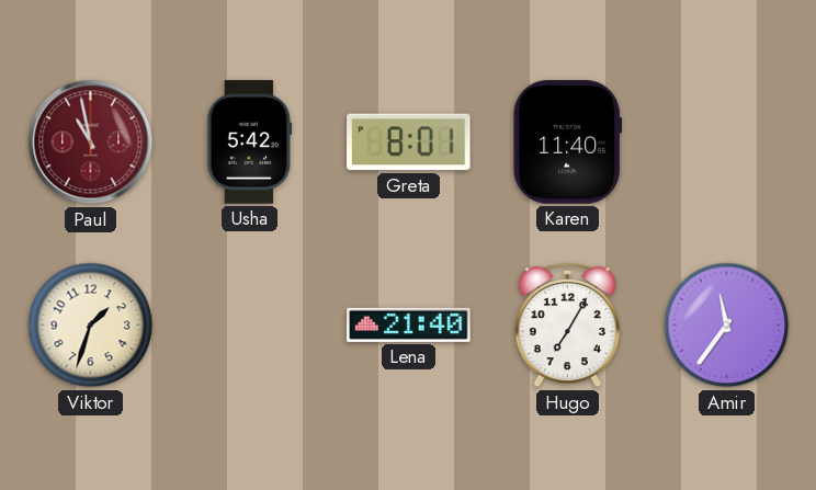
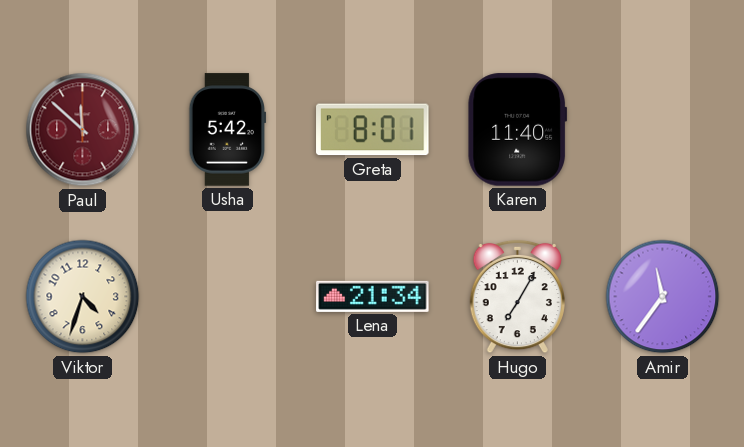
Paul: 10:58 -> 11:52
Viktor: 1:33 -> 4:33
Lena: 21:40 -> 21:34
